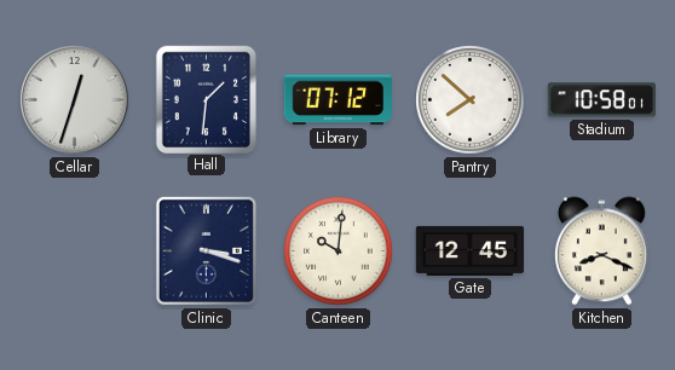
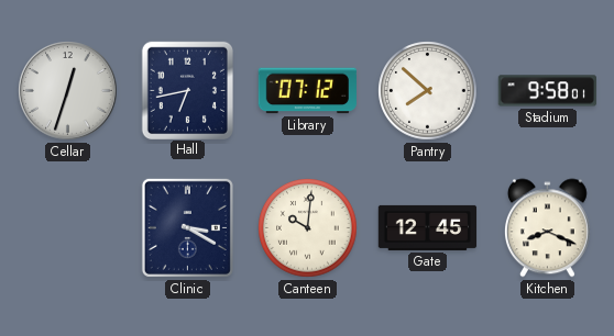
Hall: 1:31 -> 6:43
Stadium: 10:58 -> 9:58
Clinic: 3:18 -> 3:20
